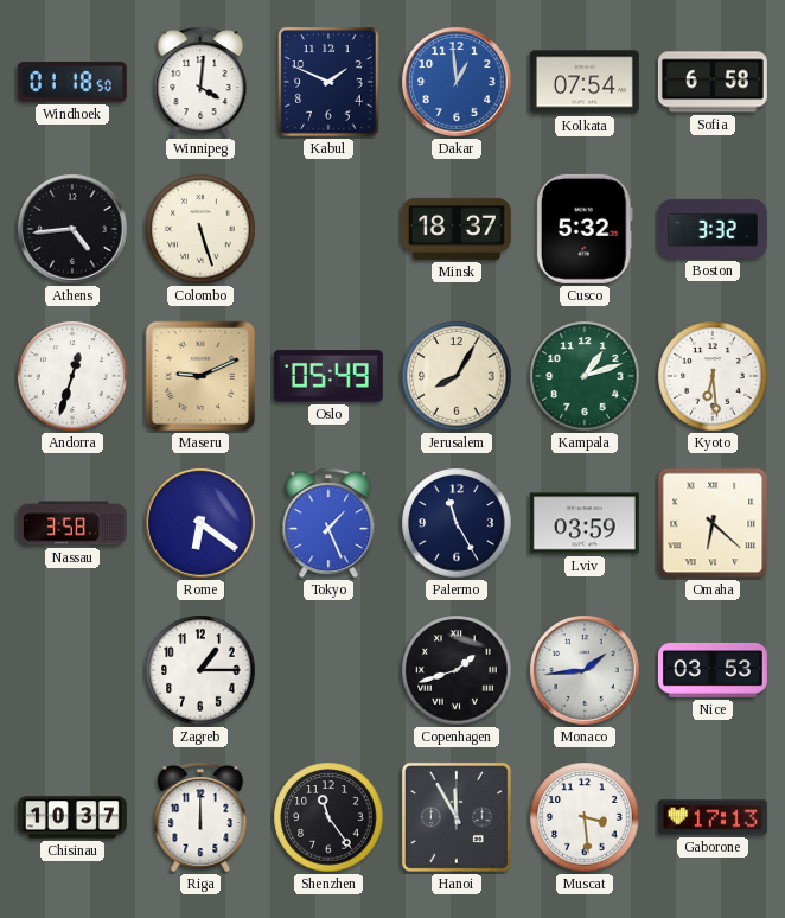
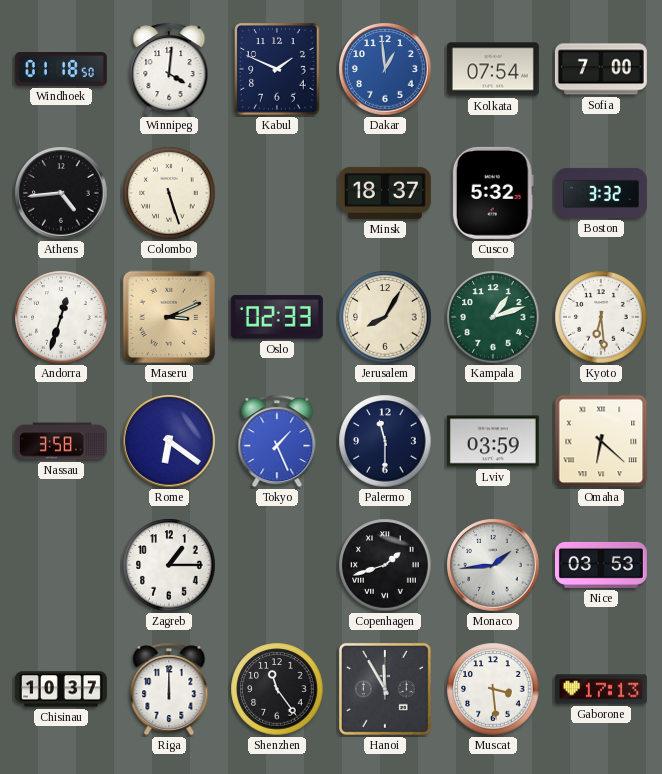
Sofia: 6:58 -> 7:00
Maseru: 9:11 -> 3:11
Oslo: 05:49 -> 02:33
Palermo: 11:25 -> 11:30
